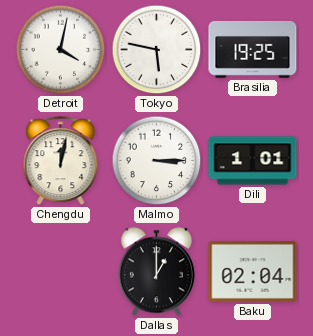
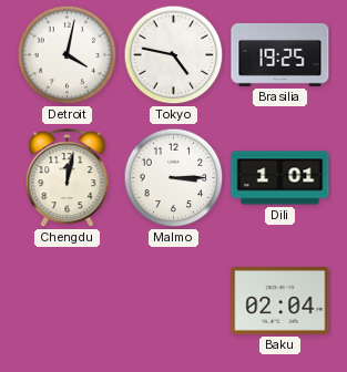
Tokyo: 5:47 -> 4:47
Dallas: 1:00 -> none
